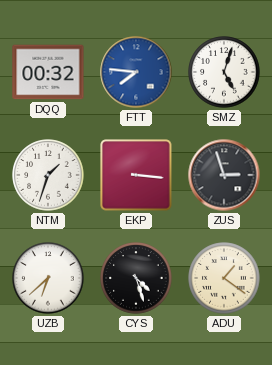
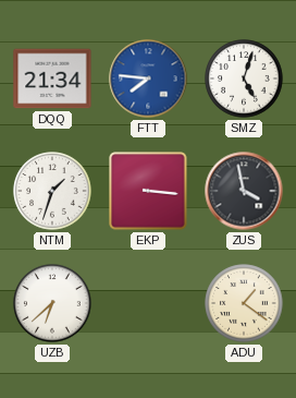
DQQ: 00:32 -> 21:34
ZUS: 2:57 -> 3:58
CYS: 4:27 -> none
